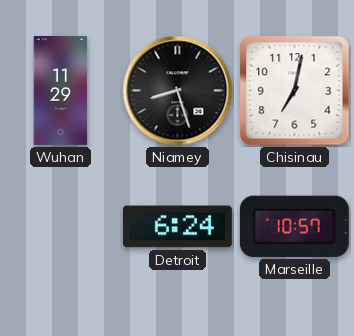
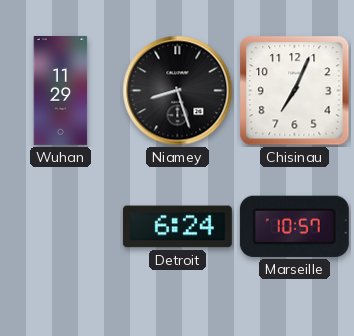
Chisinau: 7:02 -> 7:04
